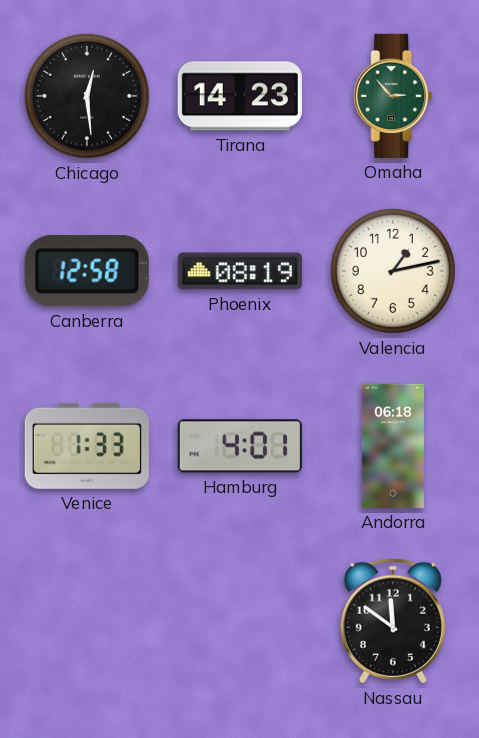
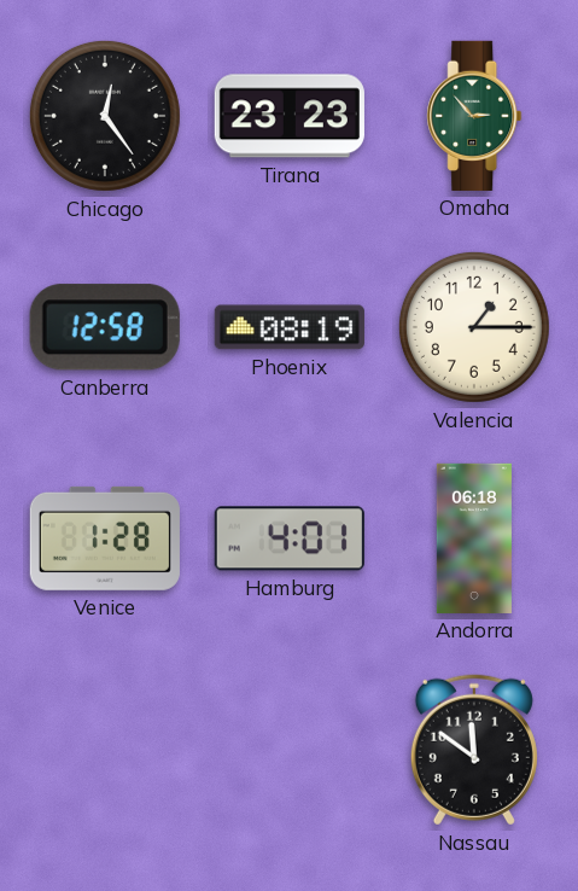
Chicago: 12:29 -> 12:24
Tirana: 14:23 -> 23:23
Valencia: 1:13 -> 1:15
Venice: 1:33 -> 1:28
